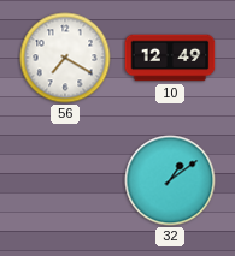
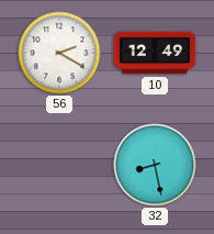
56: 7:20 -> 2:20
32: 1:09 -> 8:28
